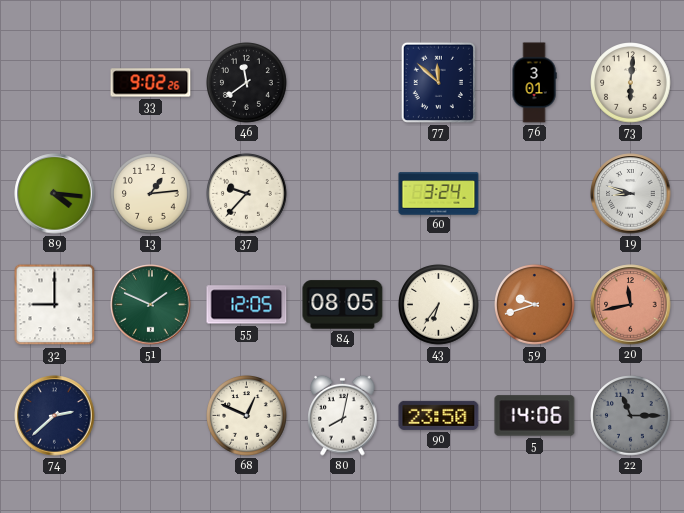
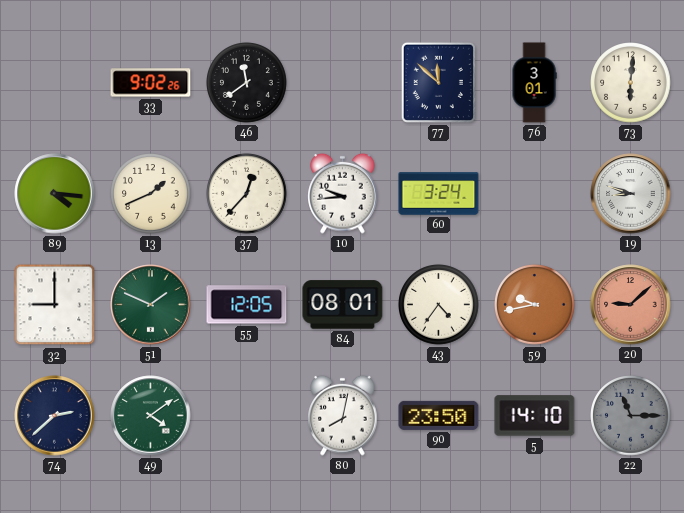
13: 1:14 -> 1:41
37: 9:37 -> 12:37
10: none -> 9:44
84: 08:05 -> 08:01
43: 6:36 -> 4:36
59: 9:42 -> 9:43
20: 11:43 -> 9:08
49: none -> 4:09
68: 12:49 -> none
5: 14:06 -> 14:10
